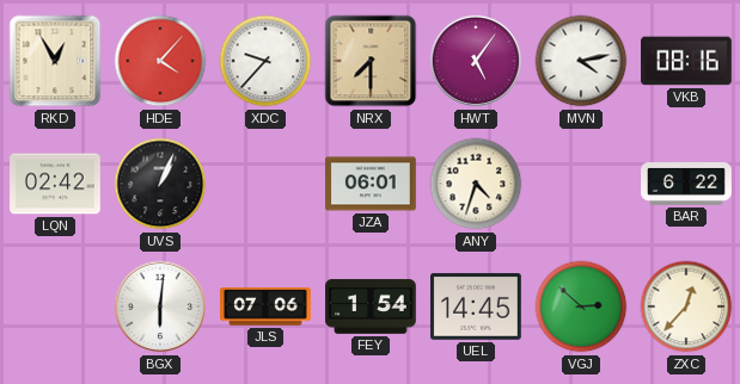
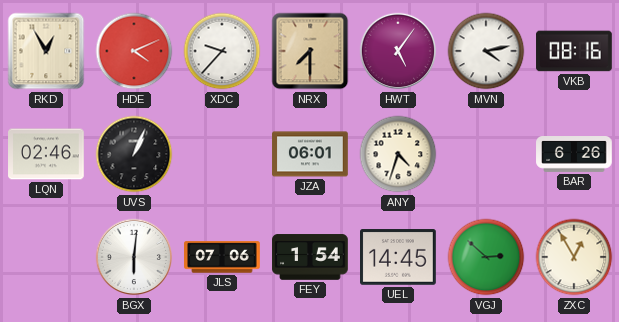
HDE: 4:07 -> 4:11
LQN: 02:42 -> 02:46
BAR: 6:22 -> 6:26
ZXC: 12:37 -> 12:55
